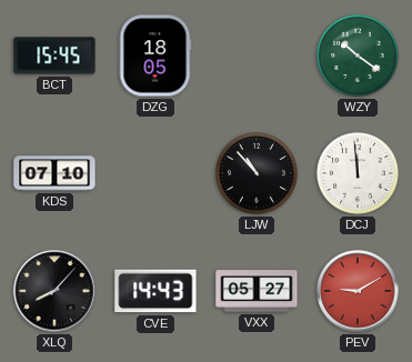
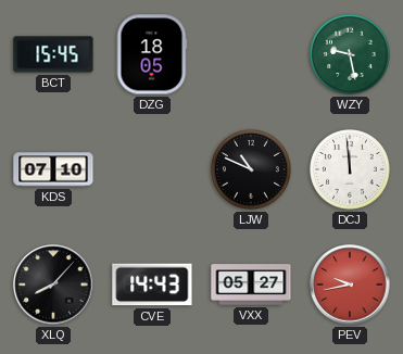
WZY: 10:21 -> 9:28
LJW: 10:53 -> 10:49
PEV: 9:10 -> 9:43
